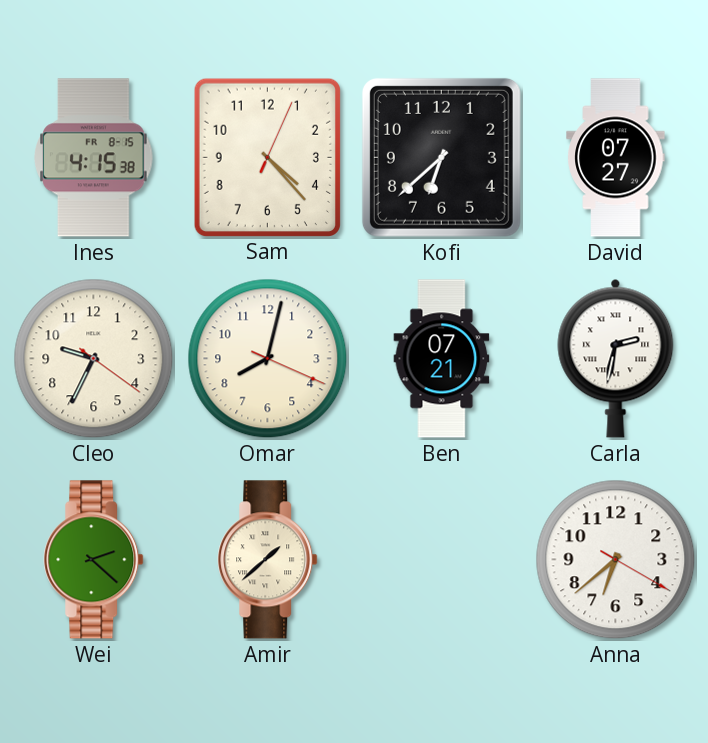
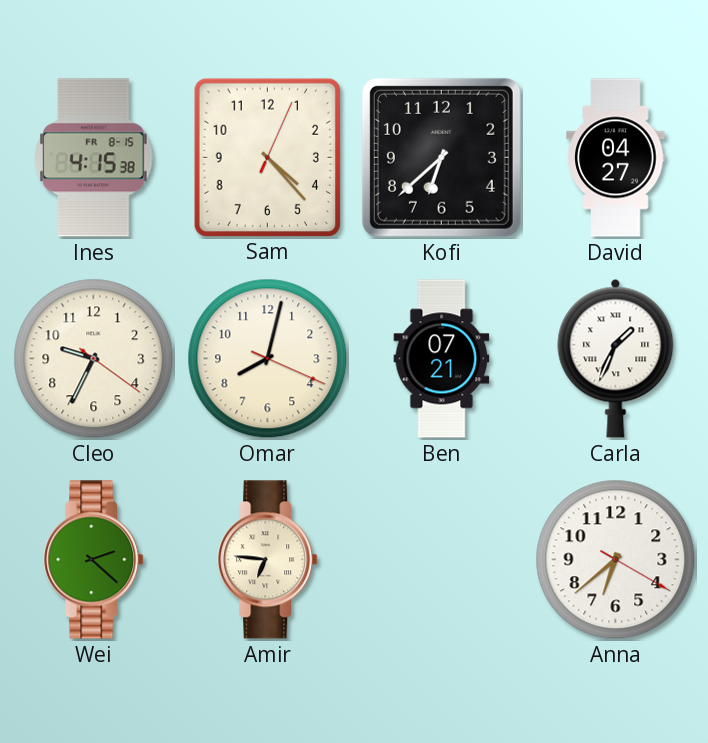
David: 07:27 -> 04:27
Carla: 2:32 -> 1:34
Amir: 1:38 -> 6:46
